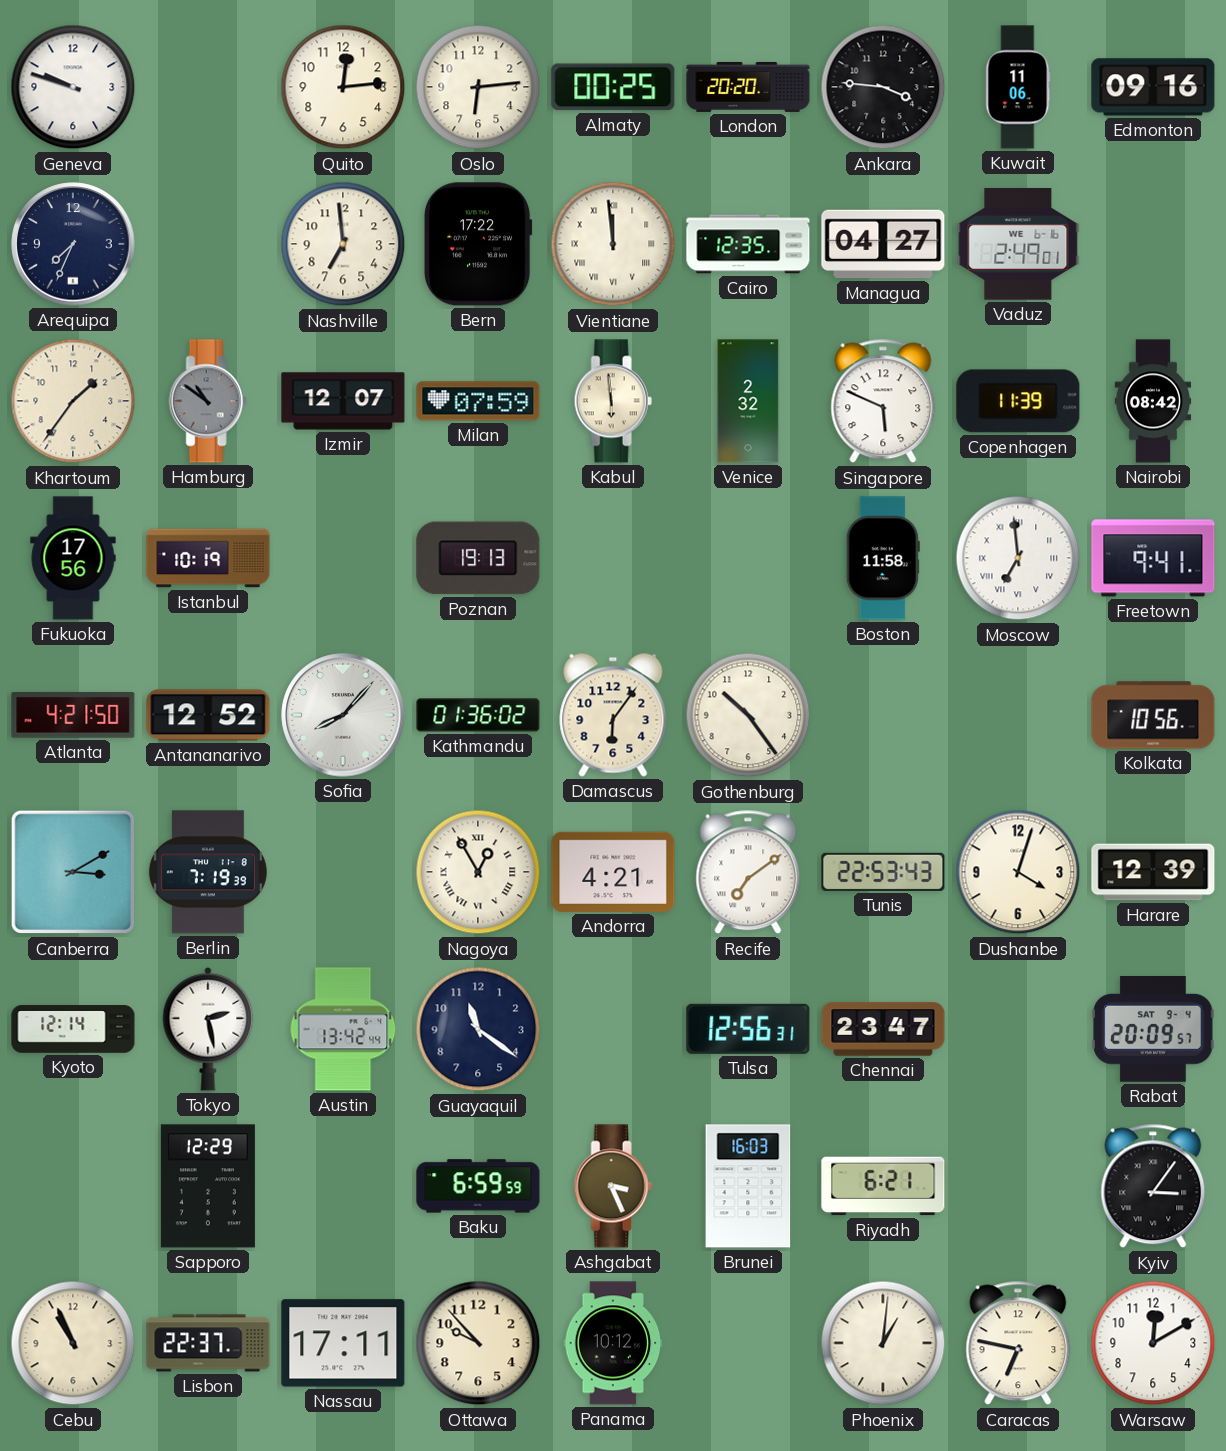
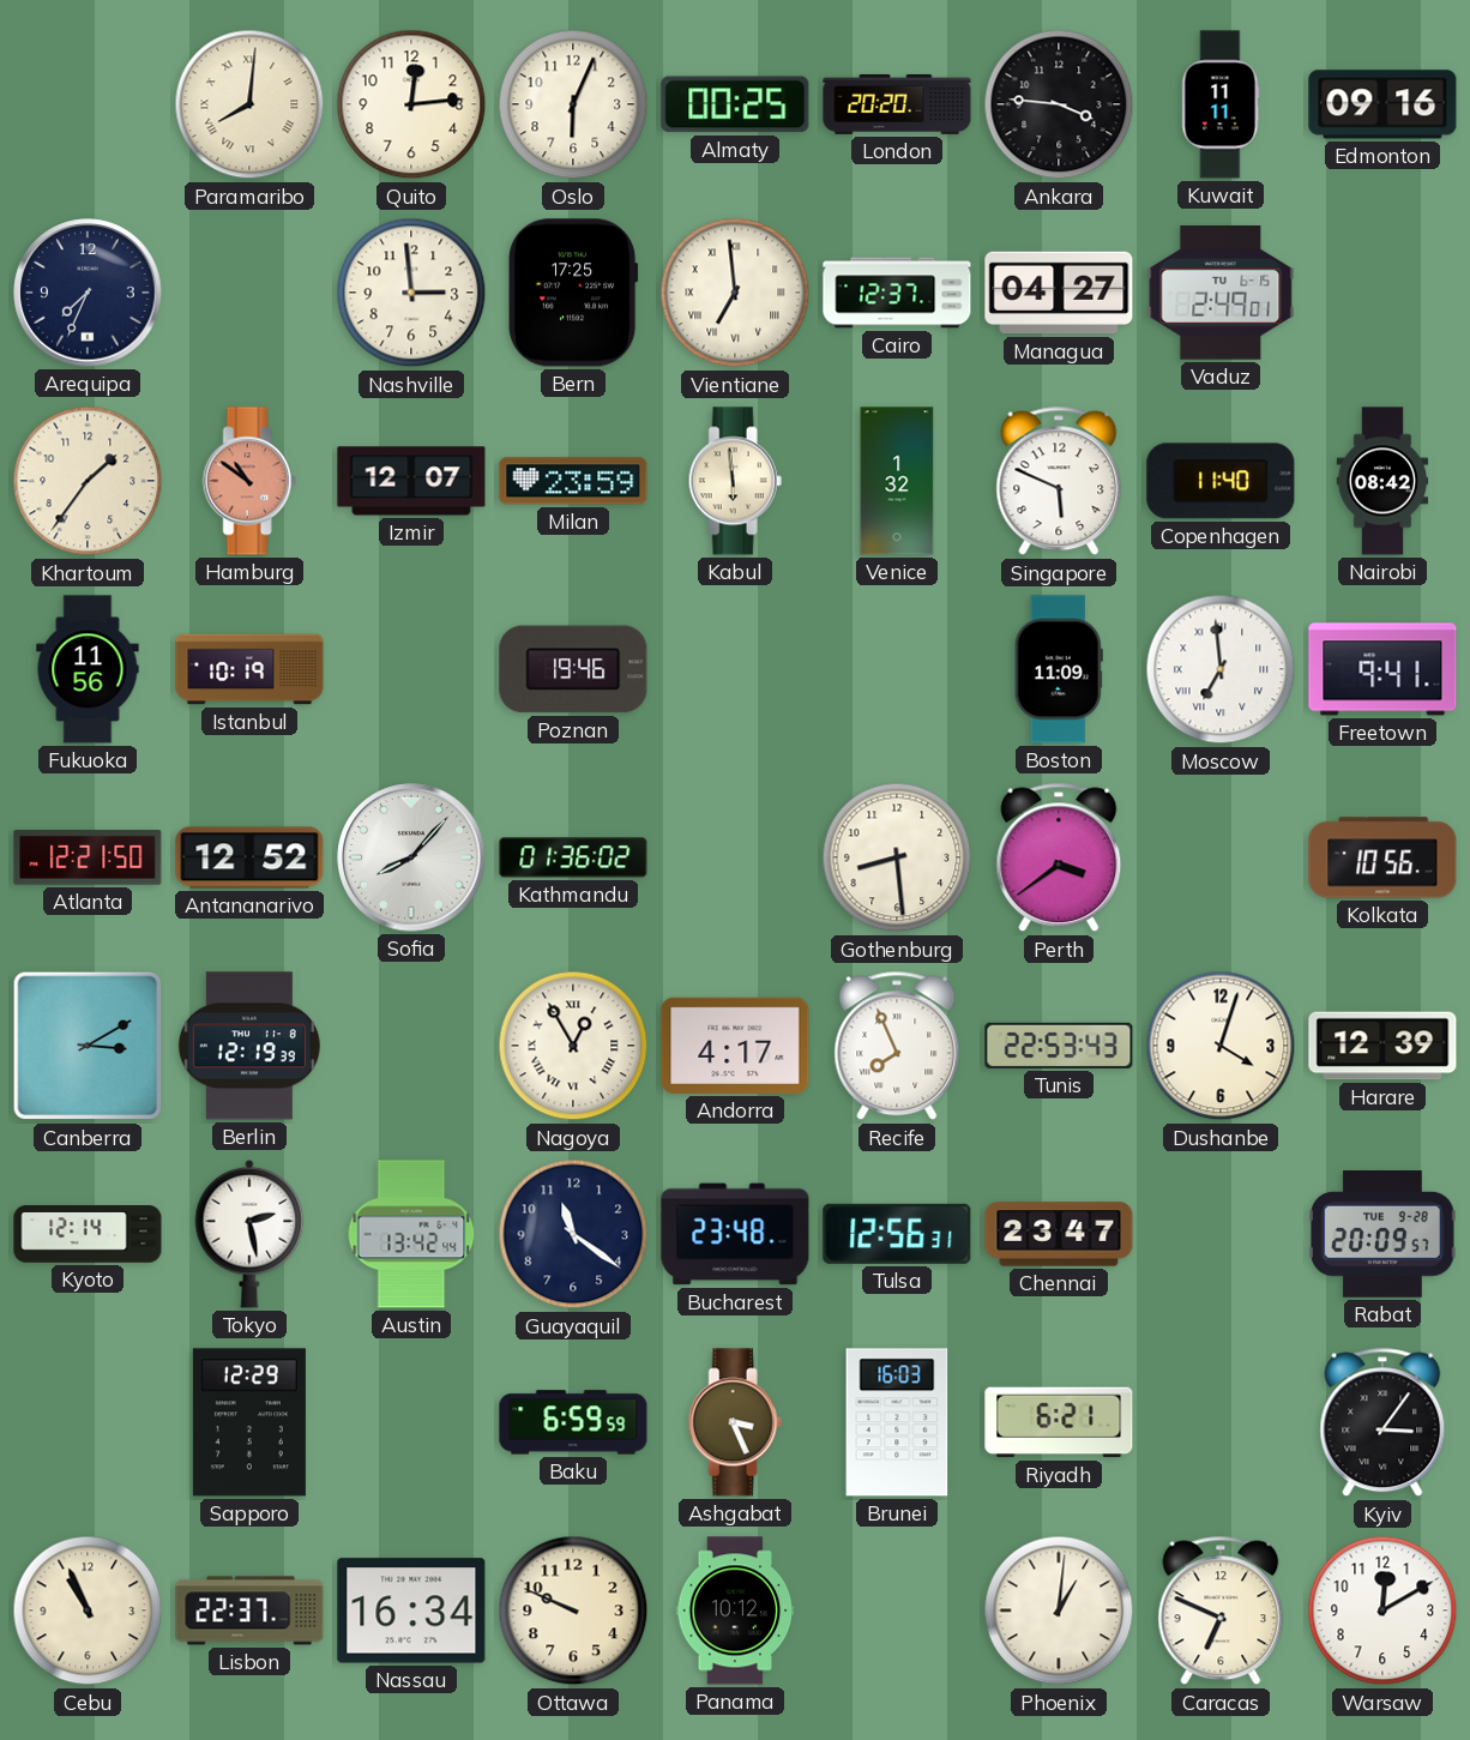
Geneva: 9:48 -> none
Paramaribo: none -> 8:01
Oslo: 6:14 -> 6:04
Kuwait: 11:06 -> 11:11
Nashville: 6:59 -> 2:59
Bern: 17:22 -> 17:25
Vientiane: 11:59 -> 6:59
Cairo: 12:35 -> 12:37
Vaduz date: WE 6-16 -> TU 6-15
Hamburg dial: grey -> salmon
Milan: 07:59 -> 23:59
Venice: 2:32 -> 1:32
Copenhagen: 11:39 -> 11:40
Fukuoka: 17:56 -> 11:56
Poznan: 19:13 -> 19:46
Boston: 11:58 -> 11:09
Atlanta: 4:21 -> 12:21
Damascus: 6:06 -> none
Gothenburg: 10:24 -> 8:29
Perth: none -> 3:39
Berlin: 7:19 -> 12:19
Andorra: 4:21 -> 4:17
Recife: 7:09 -> 7:56
Bucharest: none -> 23:48
Rabat date: SAT 9-4 -> TUE 9-28
Nassau: 17:11 -> 16:34
Ottawa: 9:53 -> 9:49
Caracas: 6:47 -> 6:49
